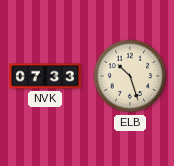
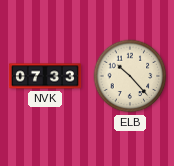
ELB: 10:27 -> 10:23
